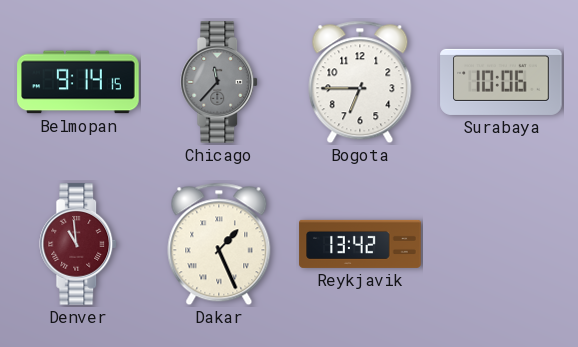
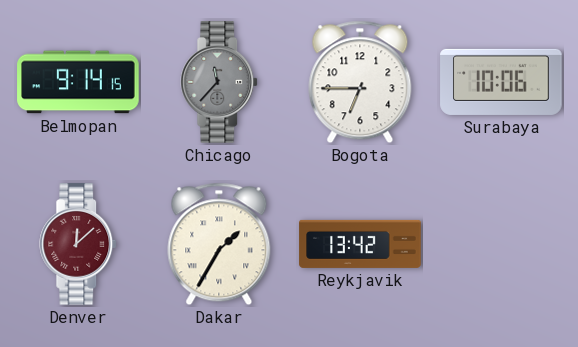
Denver: 10:59 -> 12:08
Dakar: 1:26 -> 1:35
